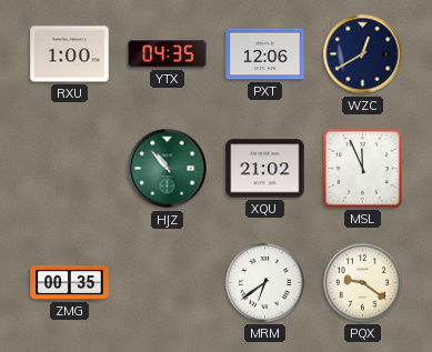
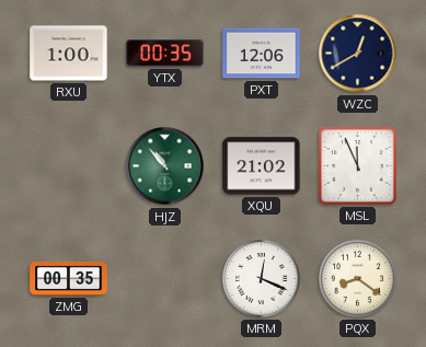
YTX: 04:35 -> 00:35
MRM: 6:39 -> 12:19
PQX: 9:21 -> 8:21
